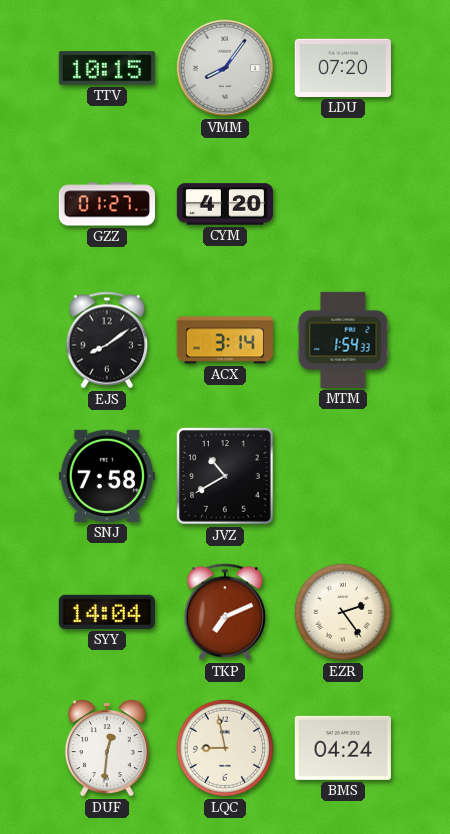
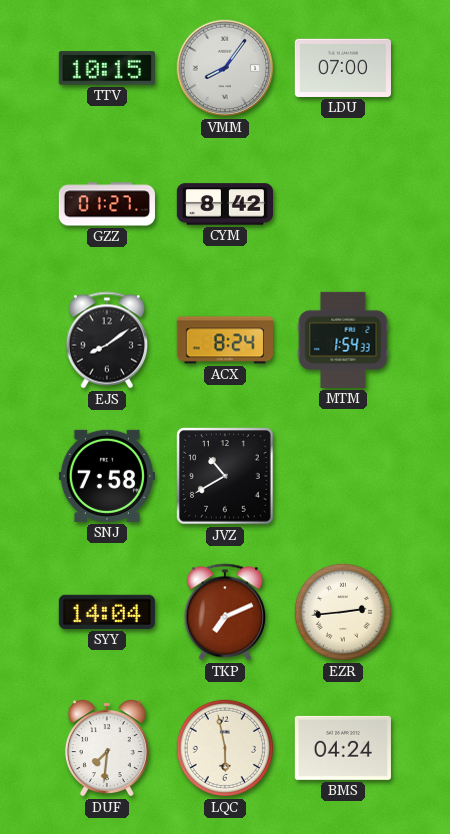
LDU: 07:20 -> 07:00
CYM: 4:20 -> 8:42
ACX: 3:14 -> 8:24
EZR: 2:24 -> 2:44
DUF: 12:31 -> 7:31
LQC: 8:58 -> 5:58
